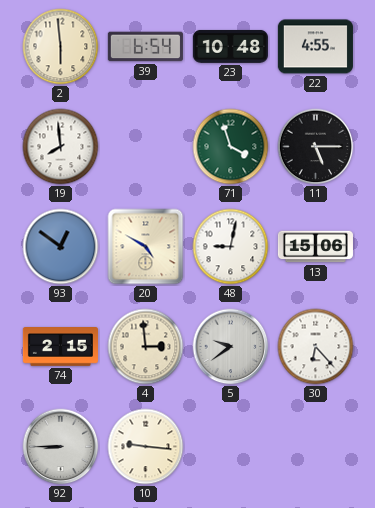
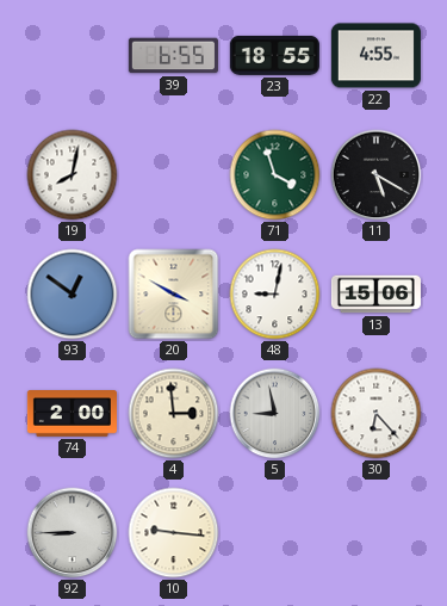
2: 5:59 -> none
39: 6:54 -> 6:55
23: 10:48 -> 18:55
19: 7:59 -> 8:02
11: 5:15 -> 5:20
20: 4:50 -> 3:50
74: 2:15 -> 2:00
5: 9:39 -> 8:58
